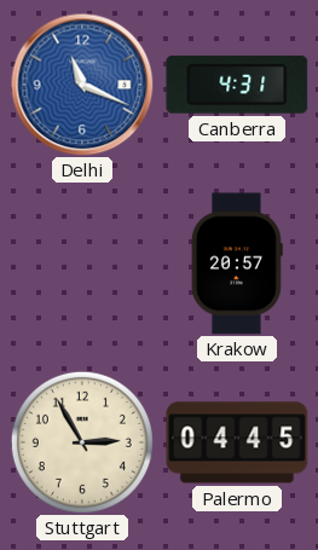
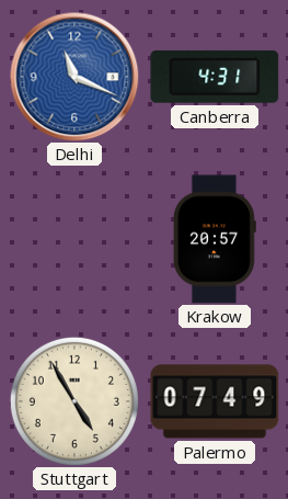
Stuttgart: 2:55 -> 4:55
Palermo: 04:45 -> 07:49
